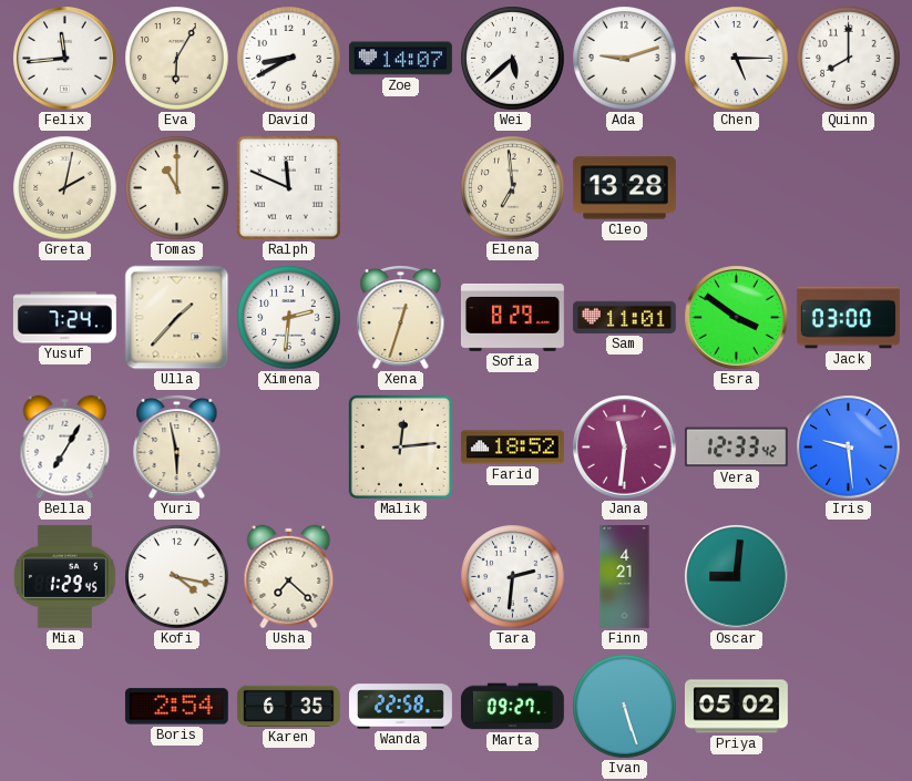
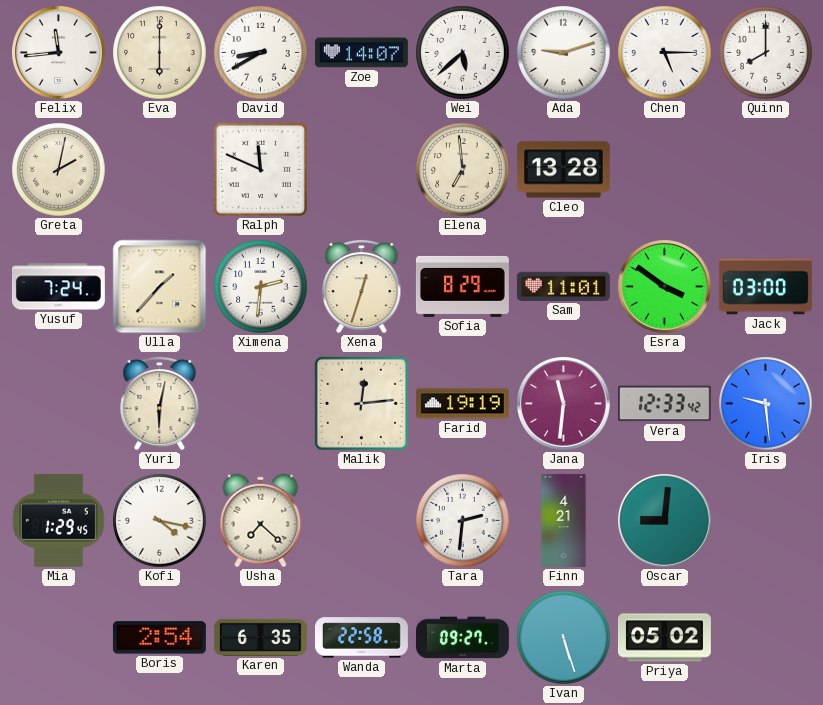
Eva: 6:05 -> 6:00
Tomas: 11:00 -> none
Bella: 7:05 -> none
Yuri: 5:58 -> 6:02
Farid: 18:52 -> 19:19
